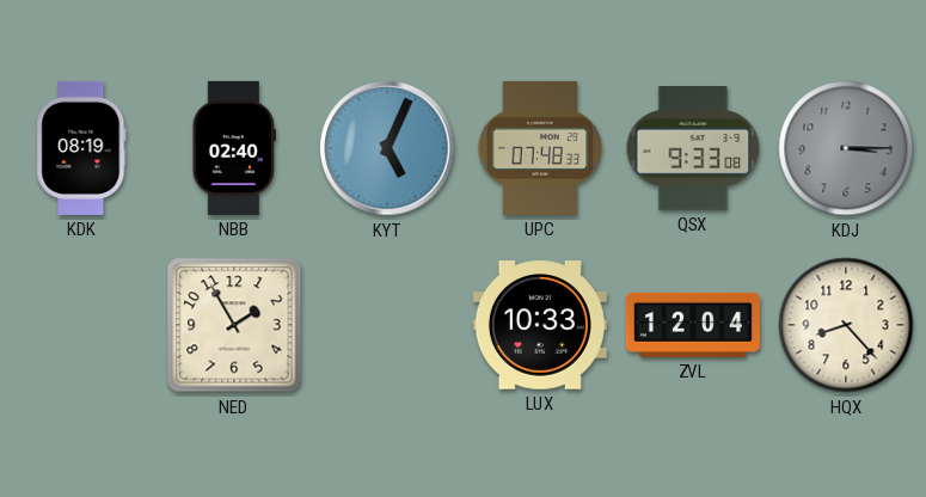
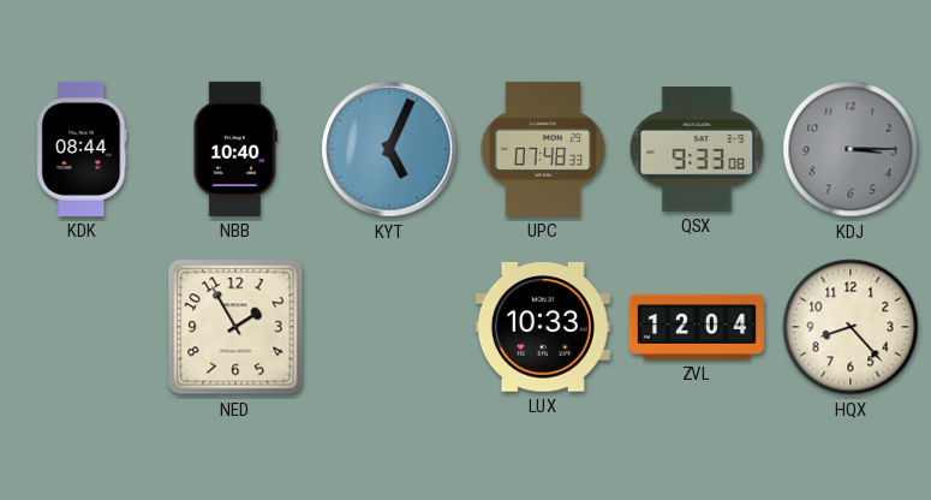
KDK: 08:19 -> 08:44
NBB: 02:40 -> 10:40
